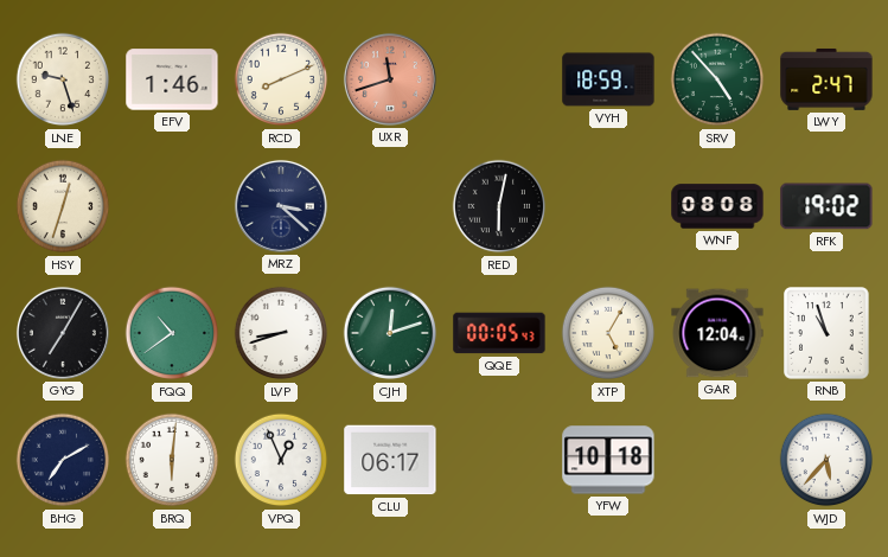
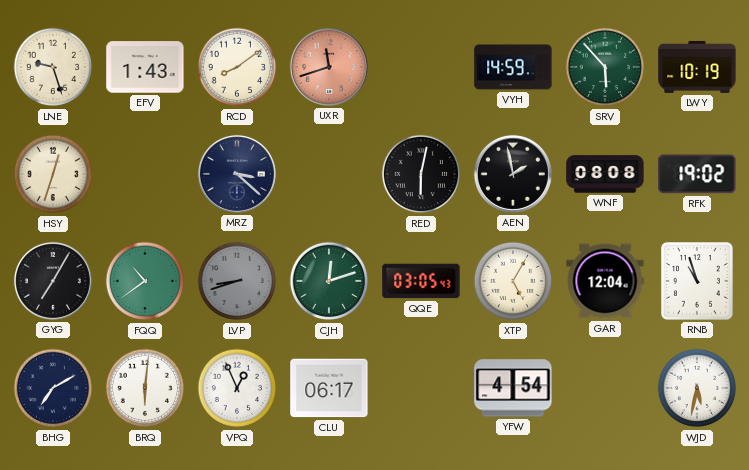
EFV: 1:46 -> 1:43
RCD: 8:11 -> 8:09
VYH: 18:59 -> 14:59
SRV: 4:53 -> 5:53
LWY: 2:47 -> 10:19
AEN: none -> 1:58
LVP dial: white -> grey
QQE: 00:05 -> 03:05
YFW: 10:18 -> 4:54
WJD: 5:37 -> 5:32
